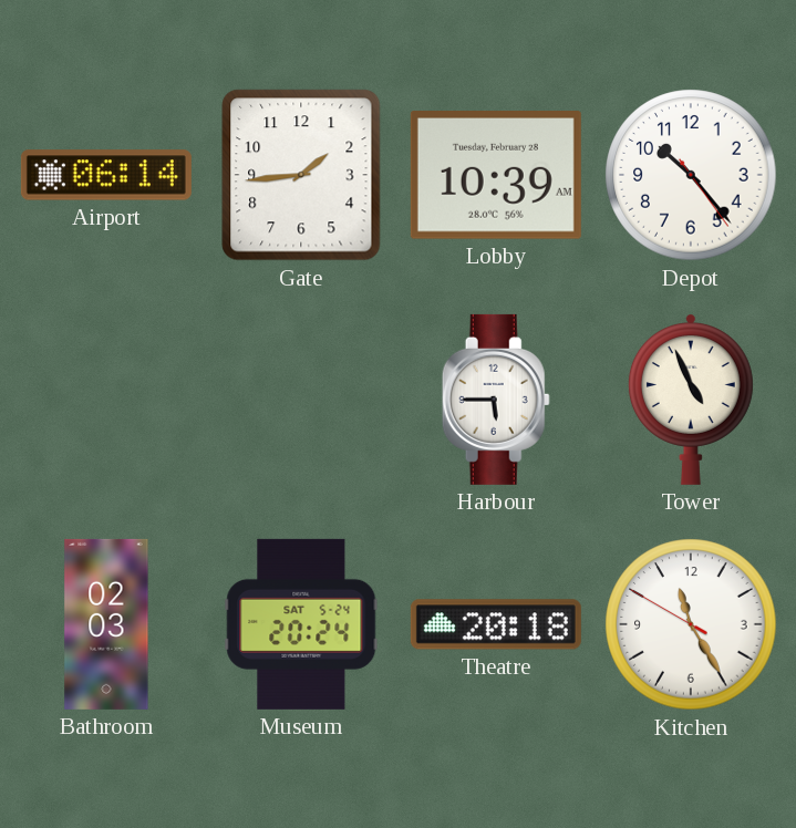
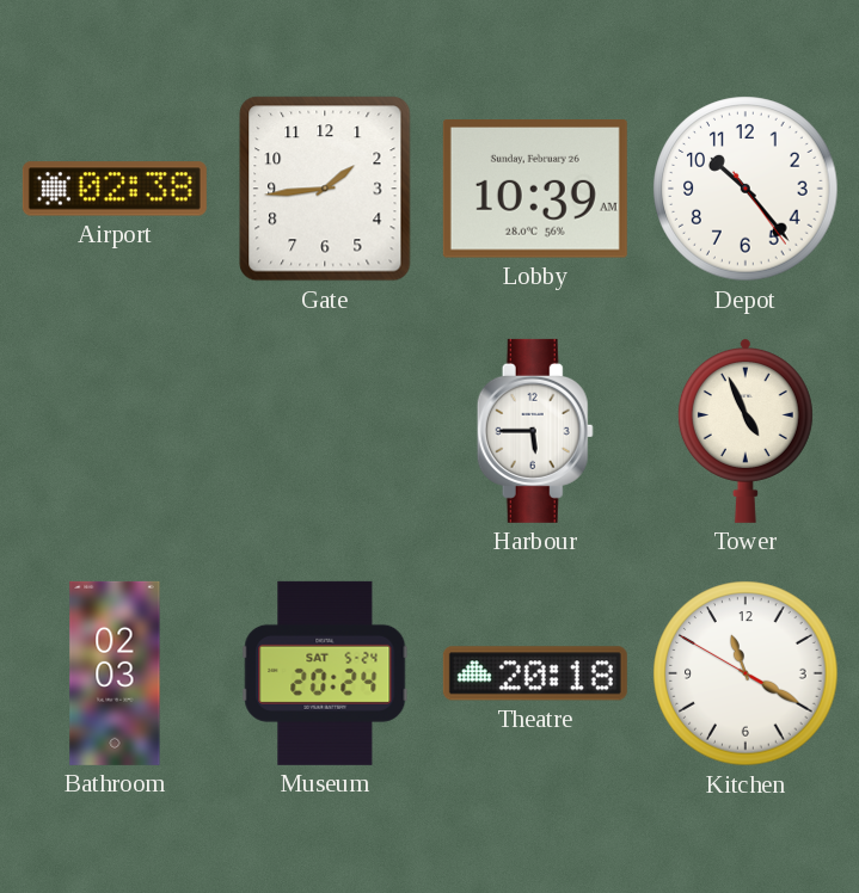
Airport: 06:14 -> 02:38
Lobby date: Tuesday, February 28 -> Sunday, February 26
Kitchen: 11:24 -> 11:19
